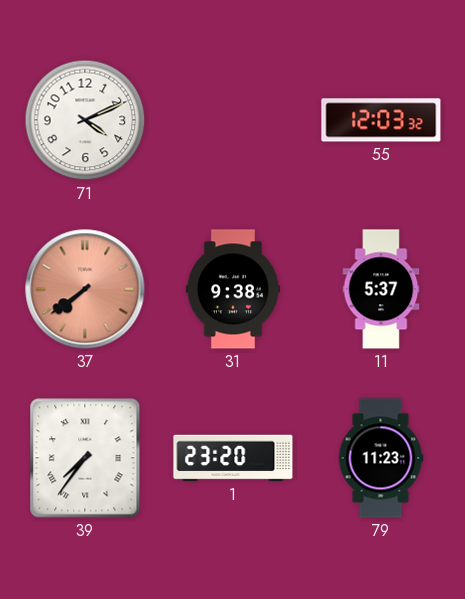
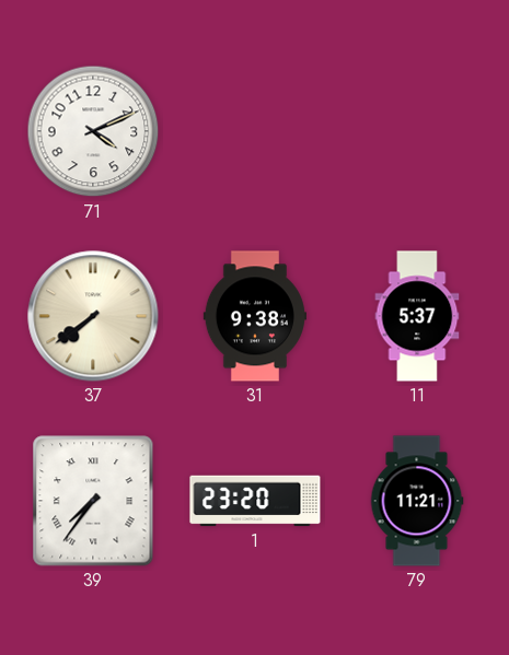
55: 12:03 -> none
37 dial: salmon -> cream
79: 11:23 -> 11:21
